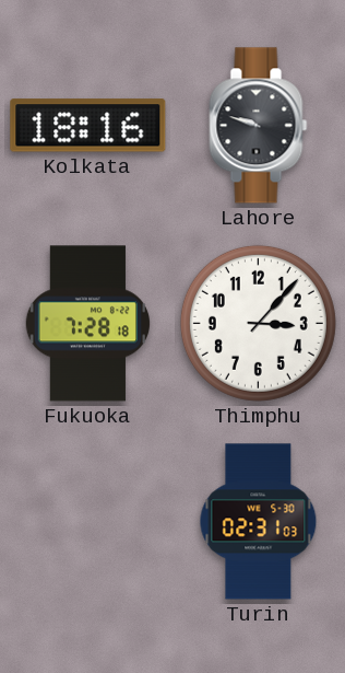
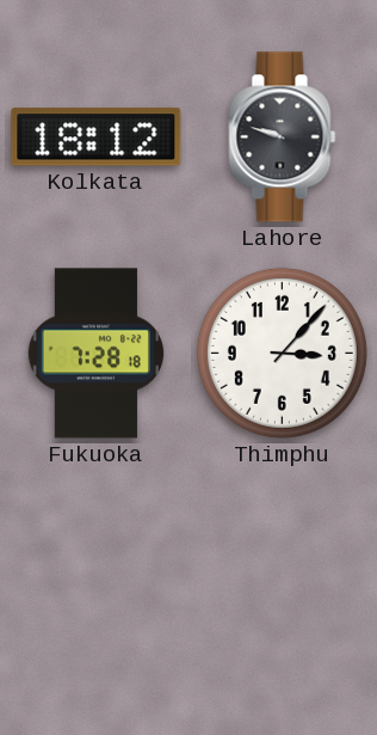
Kolkata: 18:16 -> 18:12
Turin: 02:31 -> none
